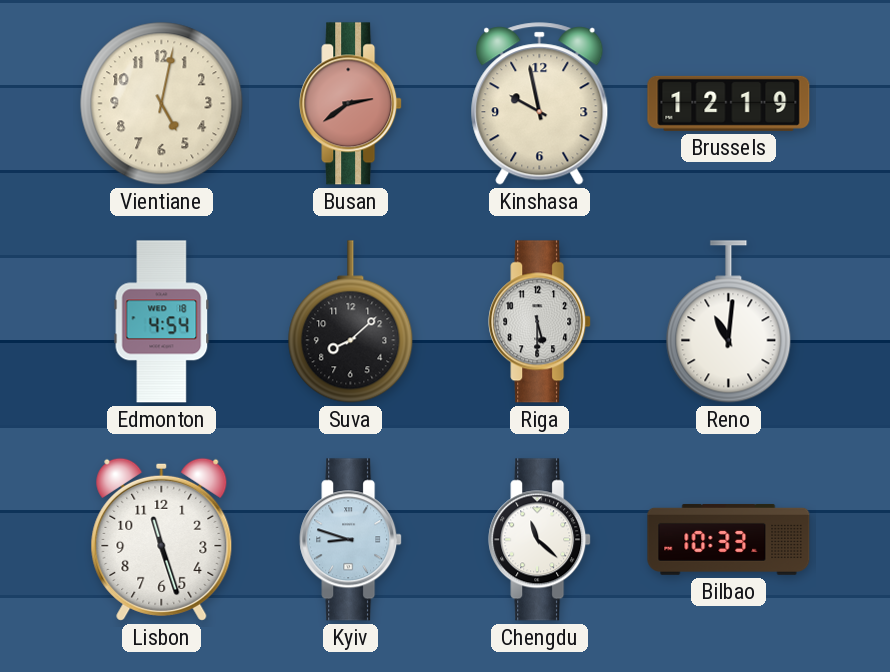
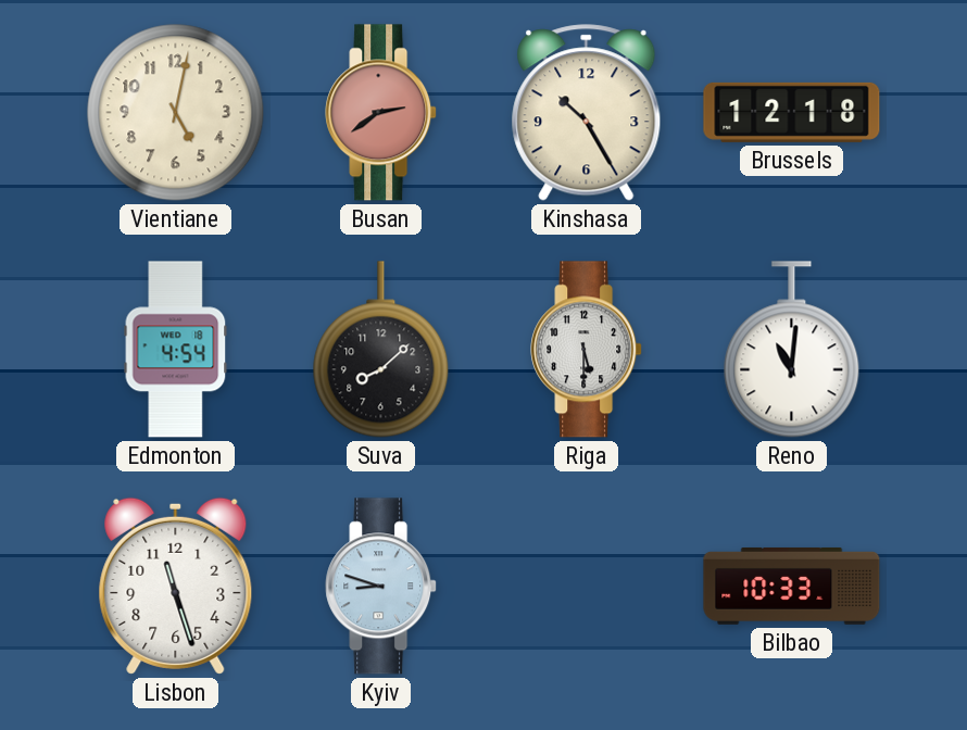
Kinshasa: 9:58 -> 10:25
Brussels: 12:19 -> 12:18
Chengdu: 11:22 -> none
